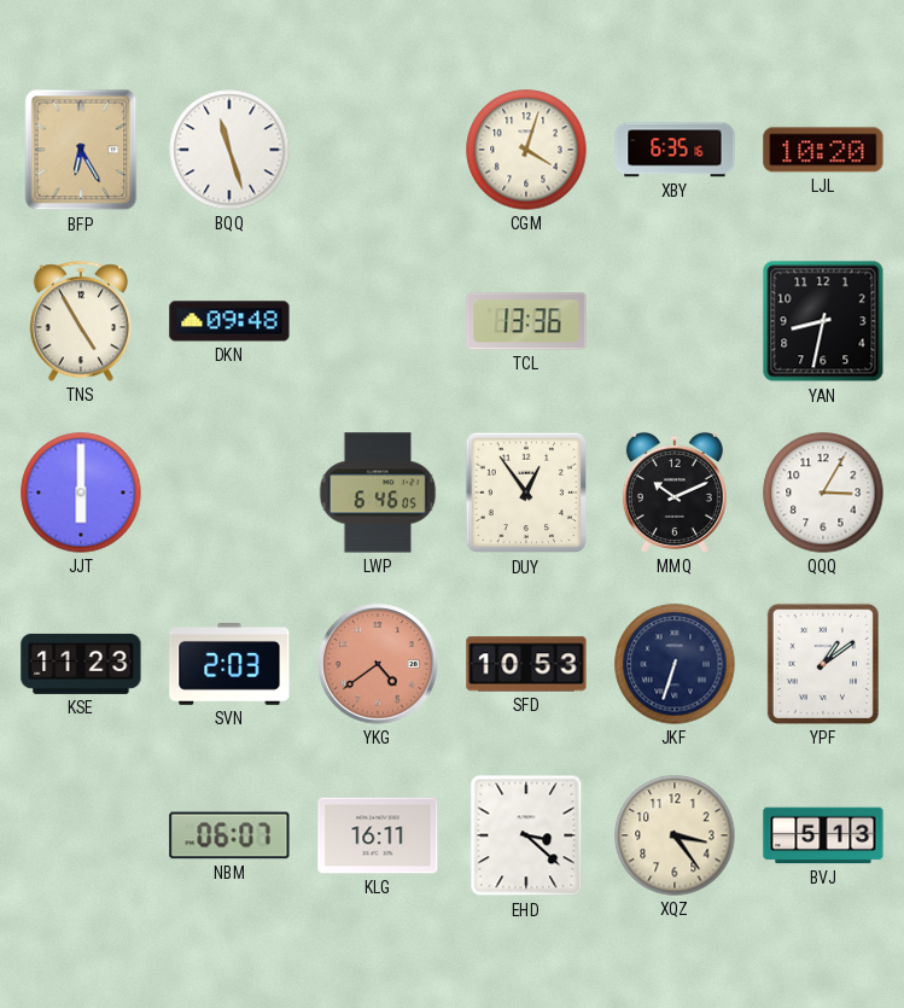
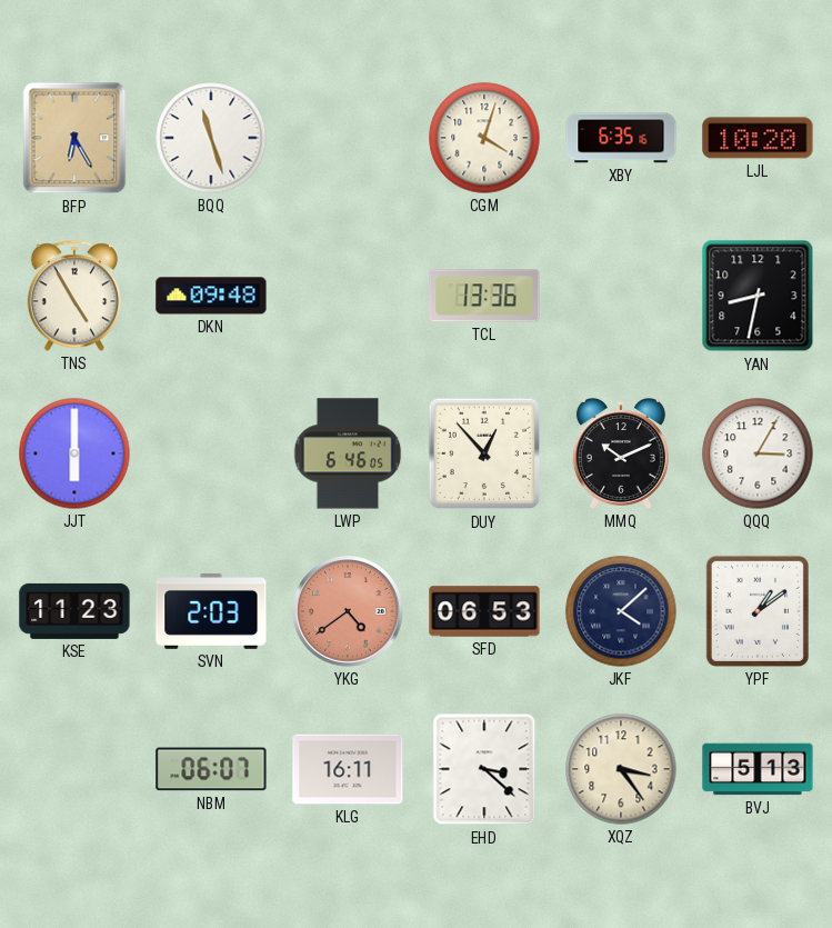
DUY: 12:54 -> 12:53
SFD: 10:53 -> 06:53
JKF: 6:33 -> 4:08
